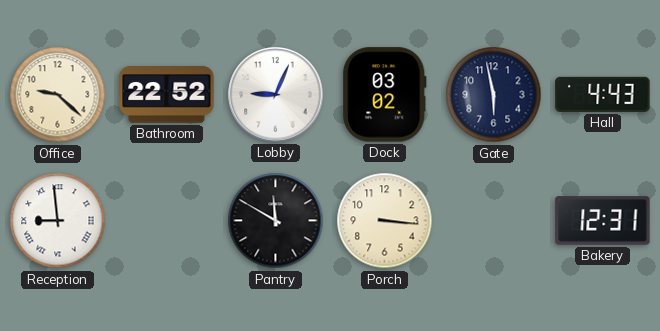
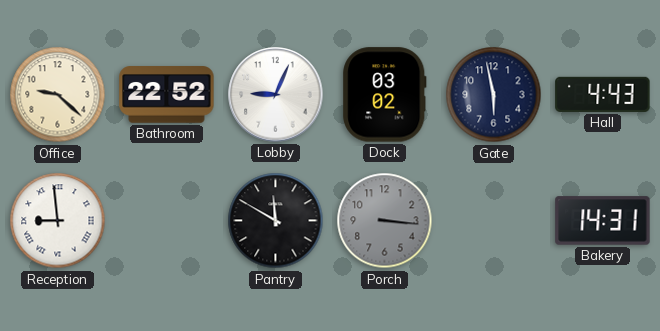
Porch dial: cream -> grey
Bakery: 12:31 -> 14:31
